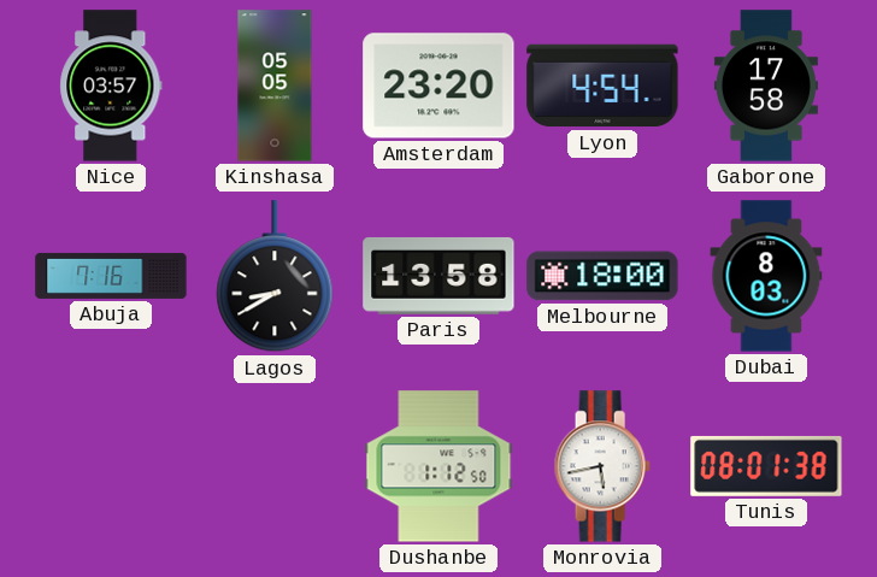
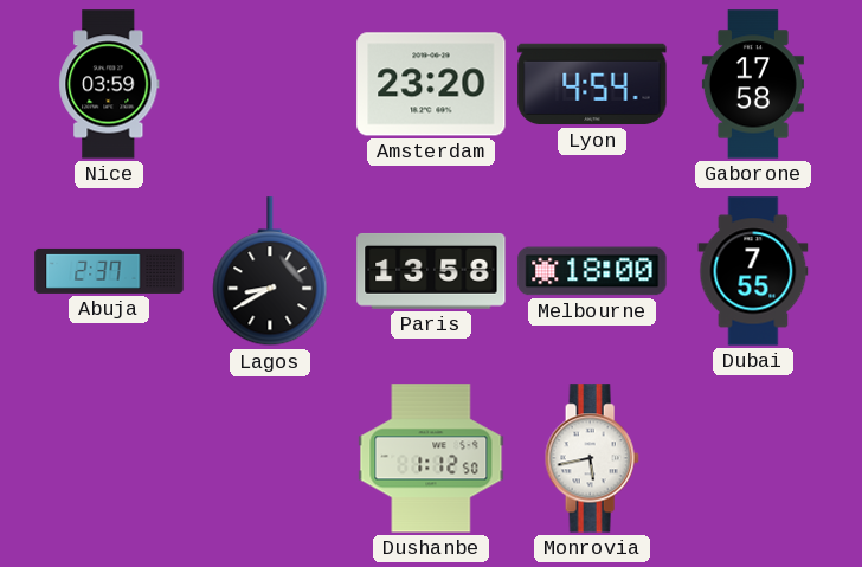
Nice: 03:57 -> 03:59
Kinshasa: 05:05 -> none
Abuja: 7:16 -> 2:37
Dubai: 8:03 -> 7:55
Tunis: 08:01 -> none
